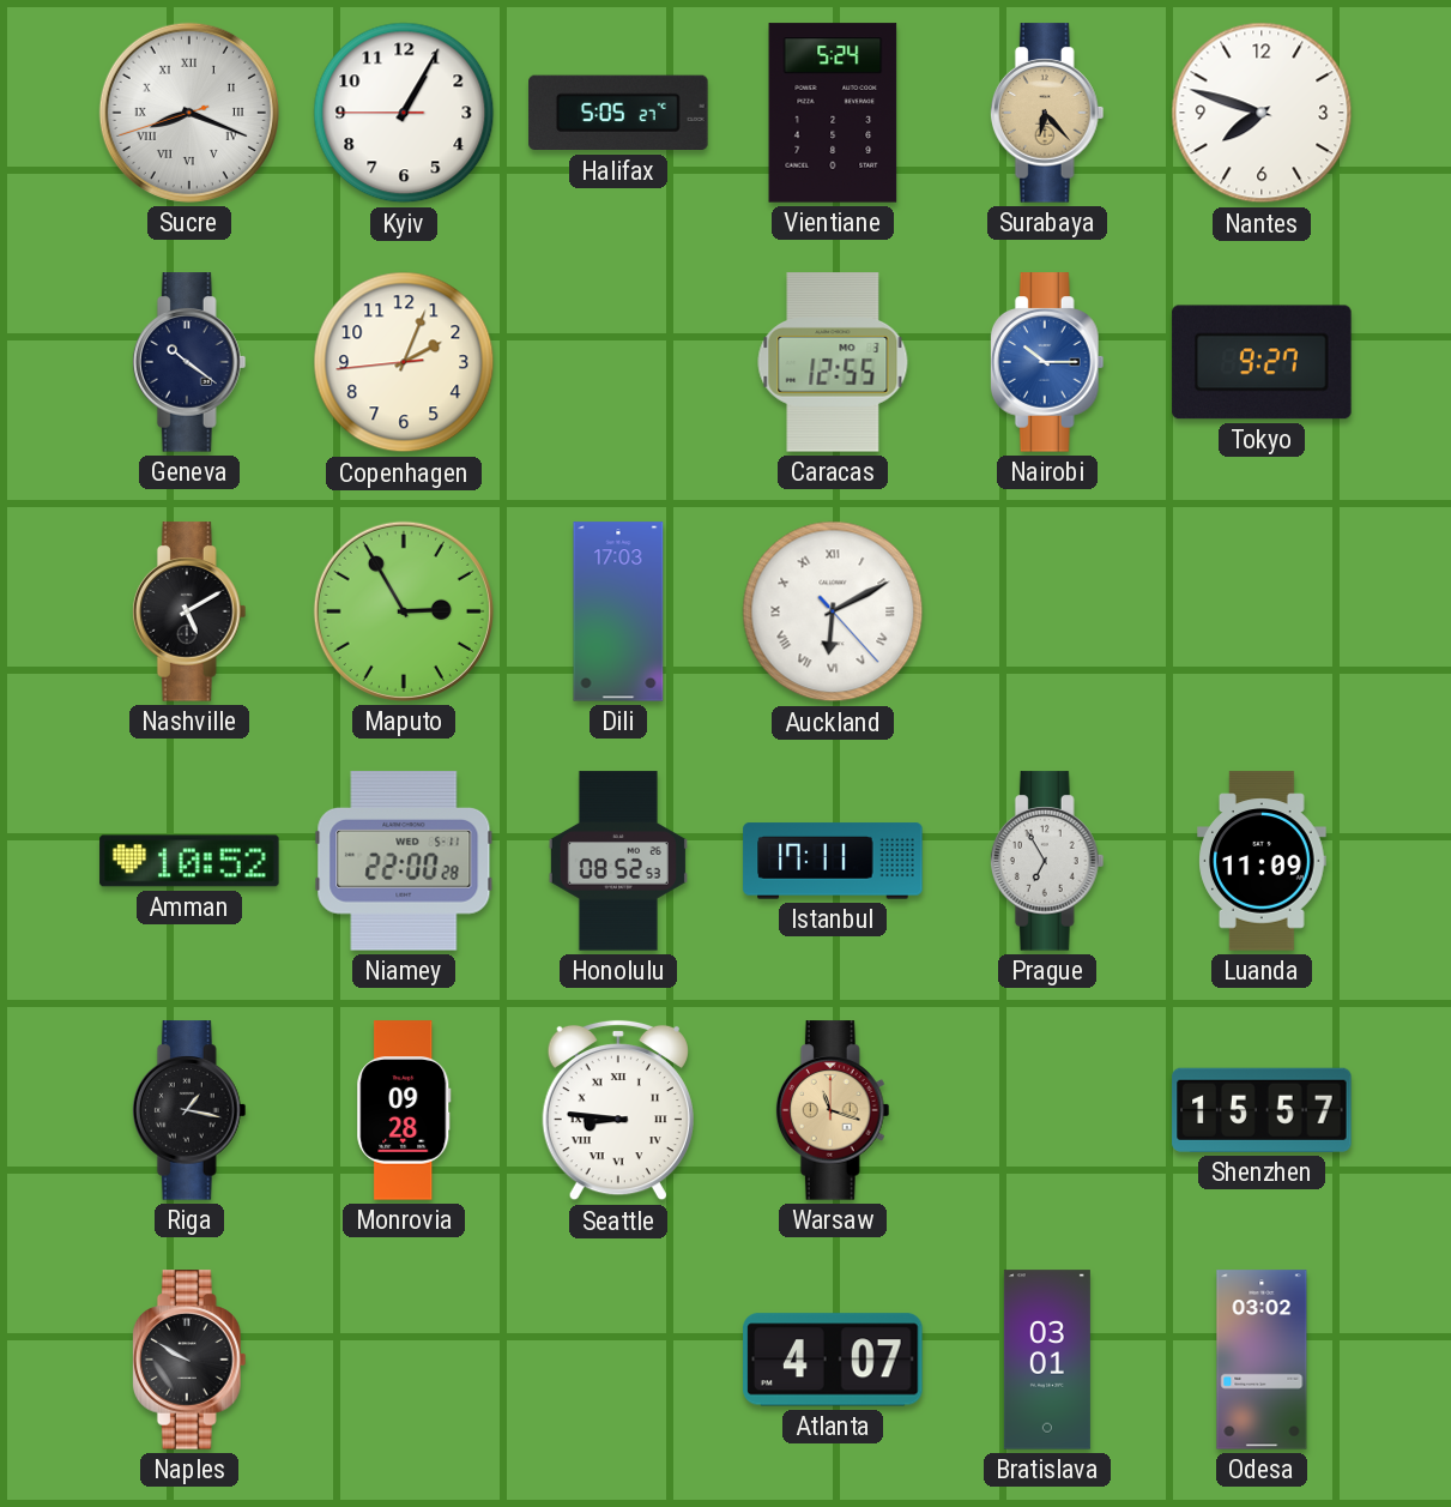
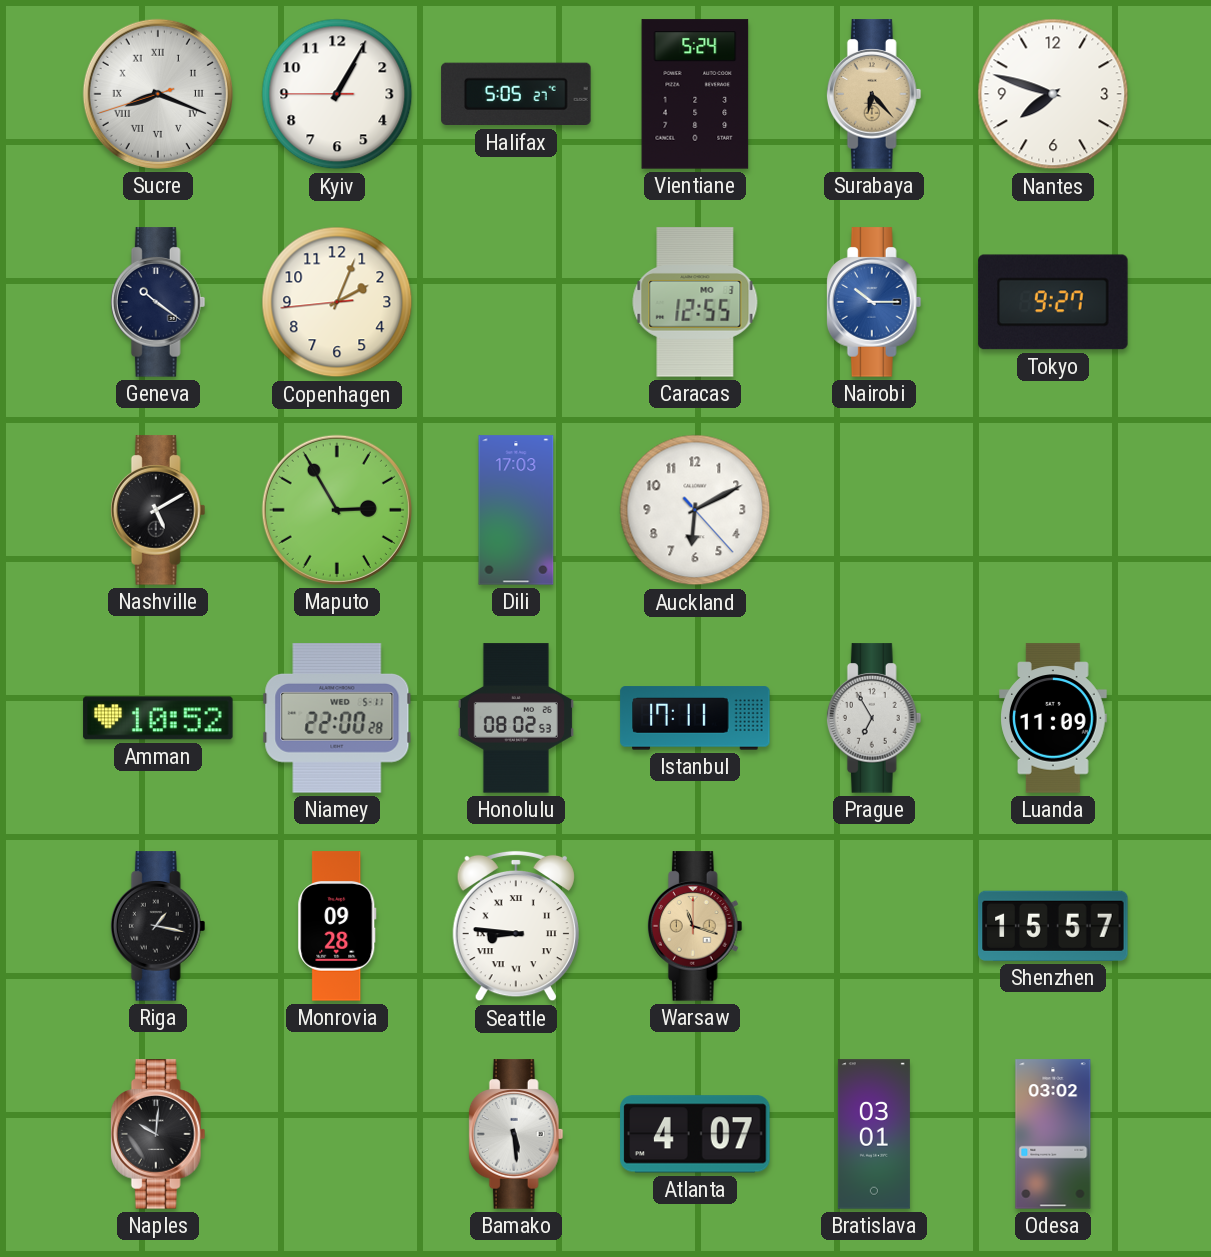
Auckland numerals: Roman -> Arabic
Honolulu: 08:52 -> 08:02
Naples: 9:50 -> 10:01
Bamako: none -> 5:29
